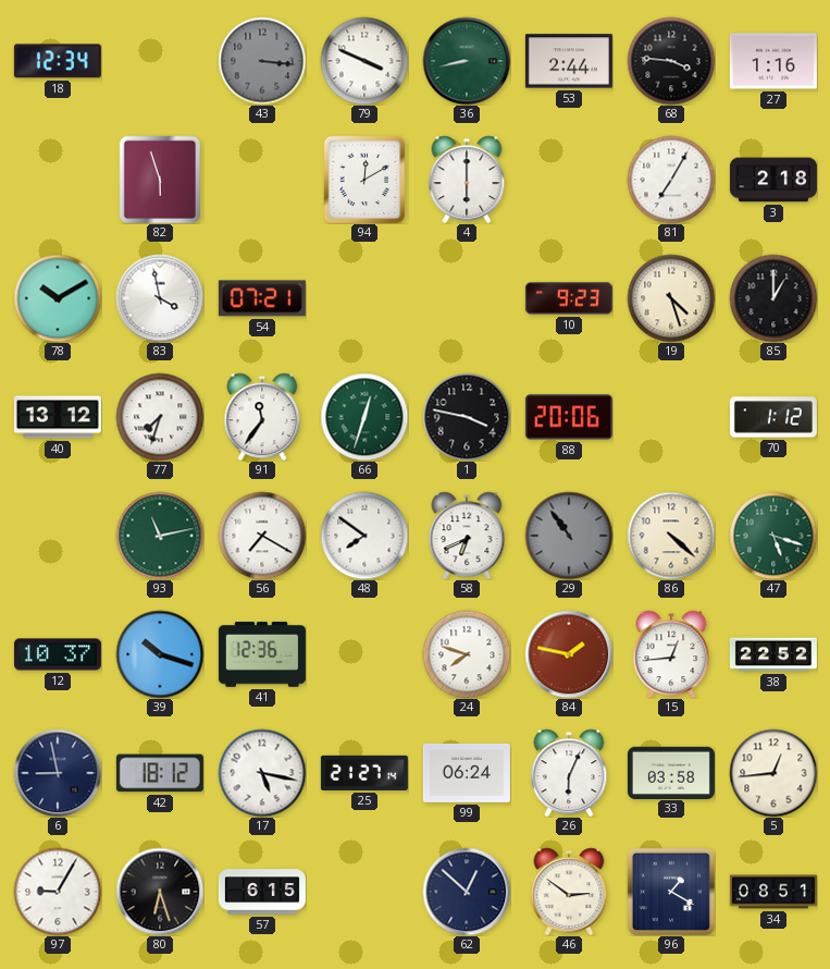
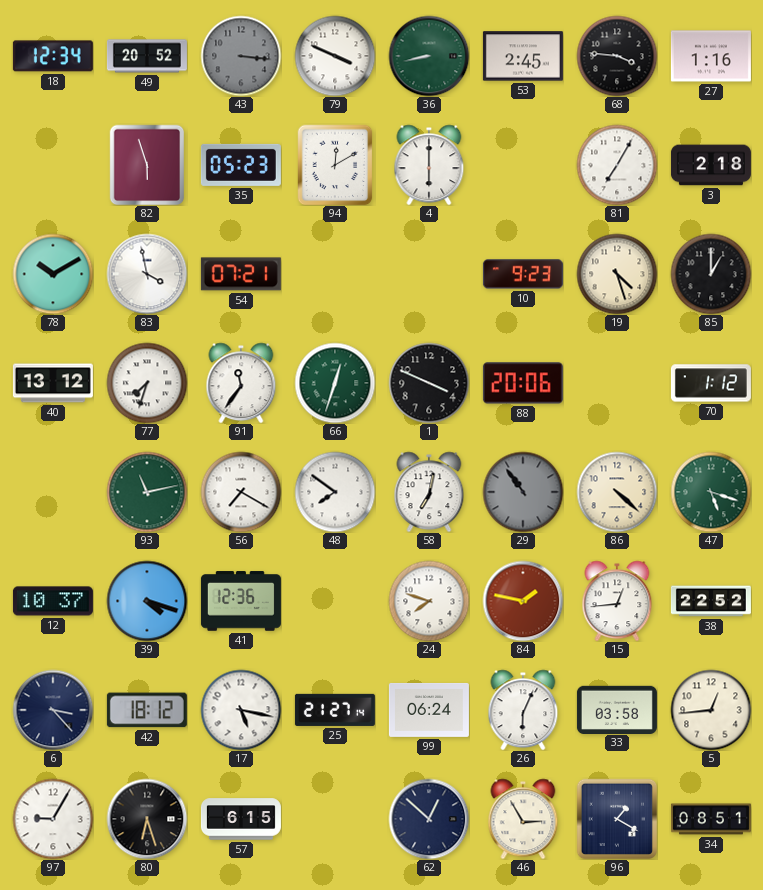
49: none -> 20:52
53: 2:44 -> 2:45
35: none -> 05:23
1: 3:47 -> 3:49
58: 6:41 -> 7:02
39: 10:18 -> 4:18
6: 8:58 -> 3:23
46: 2:51 -> 2:55
